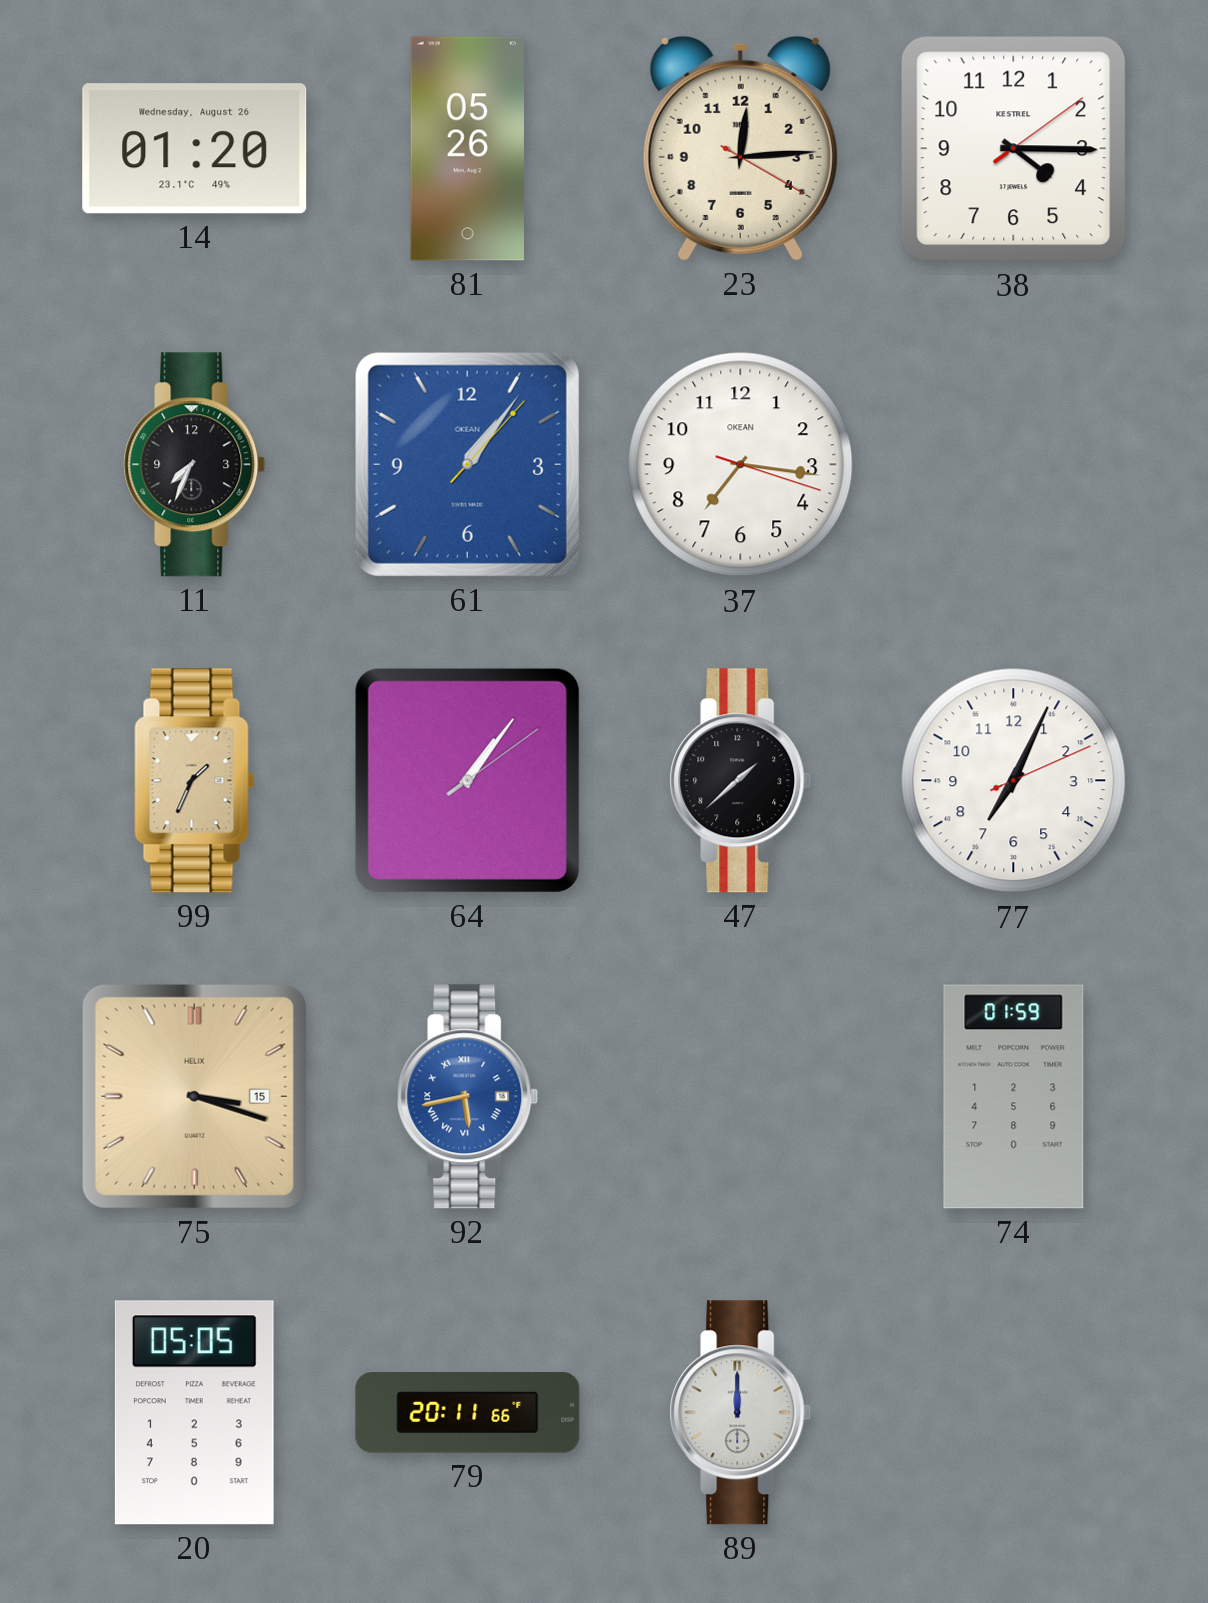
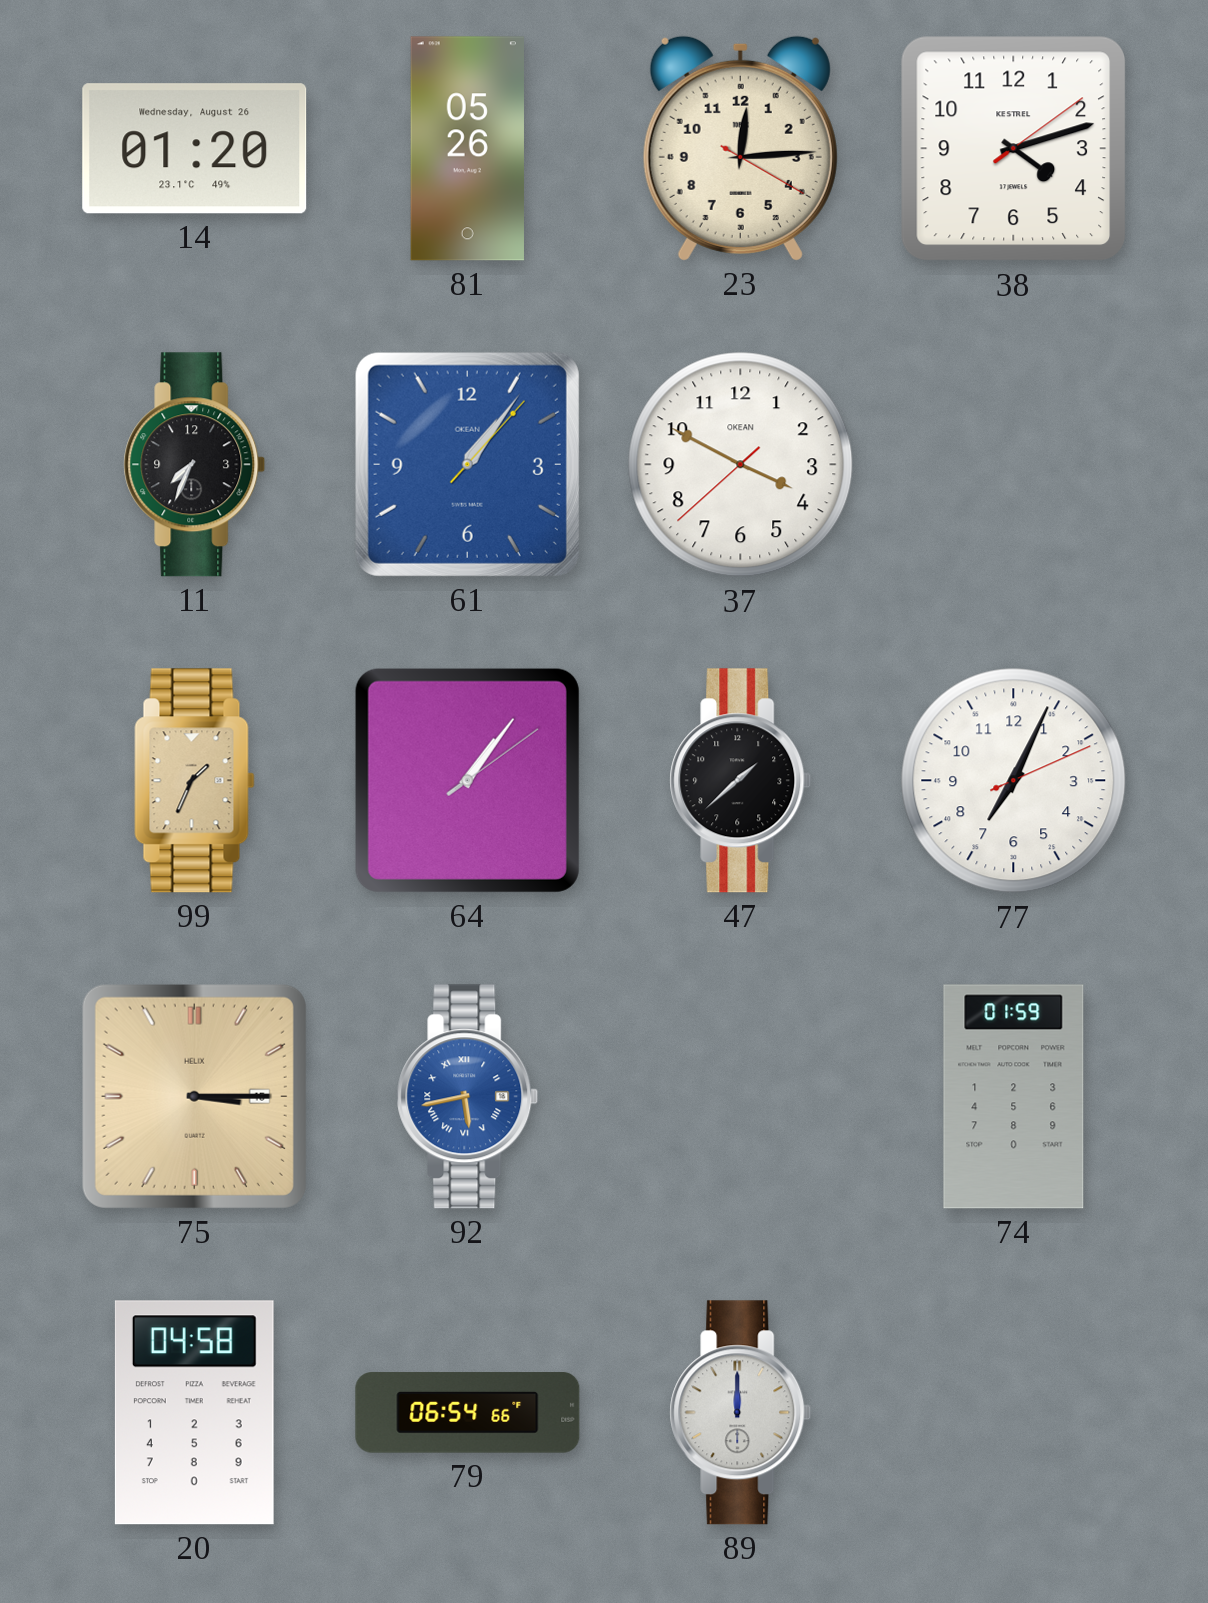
38: 4:15 -> 4:12
37: 7:16 -> 3:49
75: 3:18 -> 3:15
20: 05:05 -> 04:58
79: 20:11 -> 06:54
